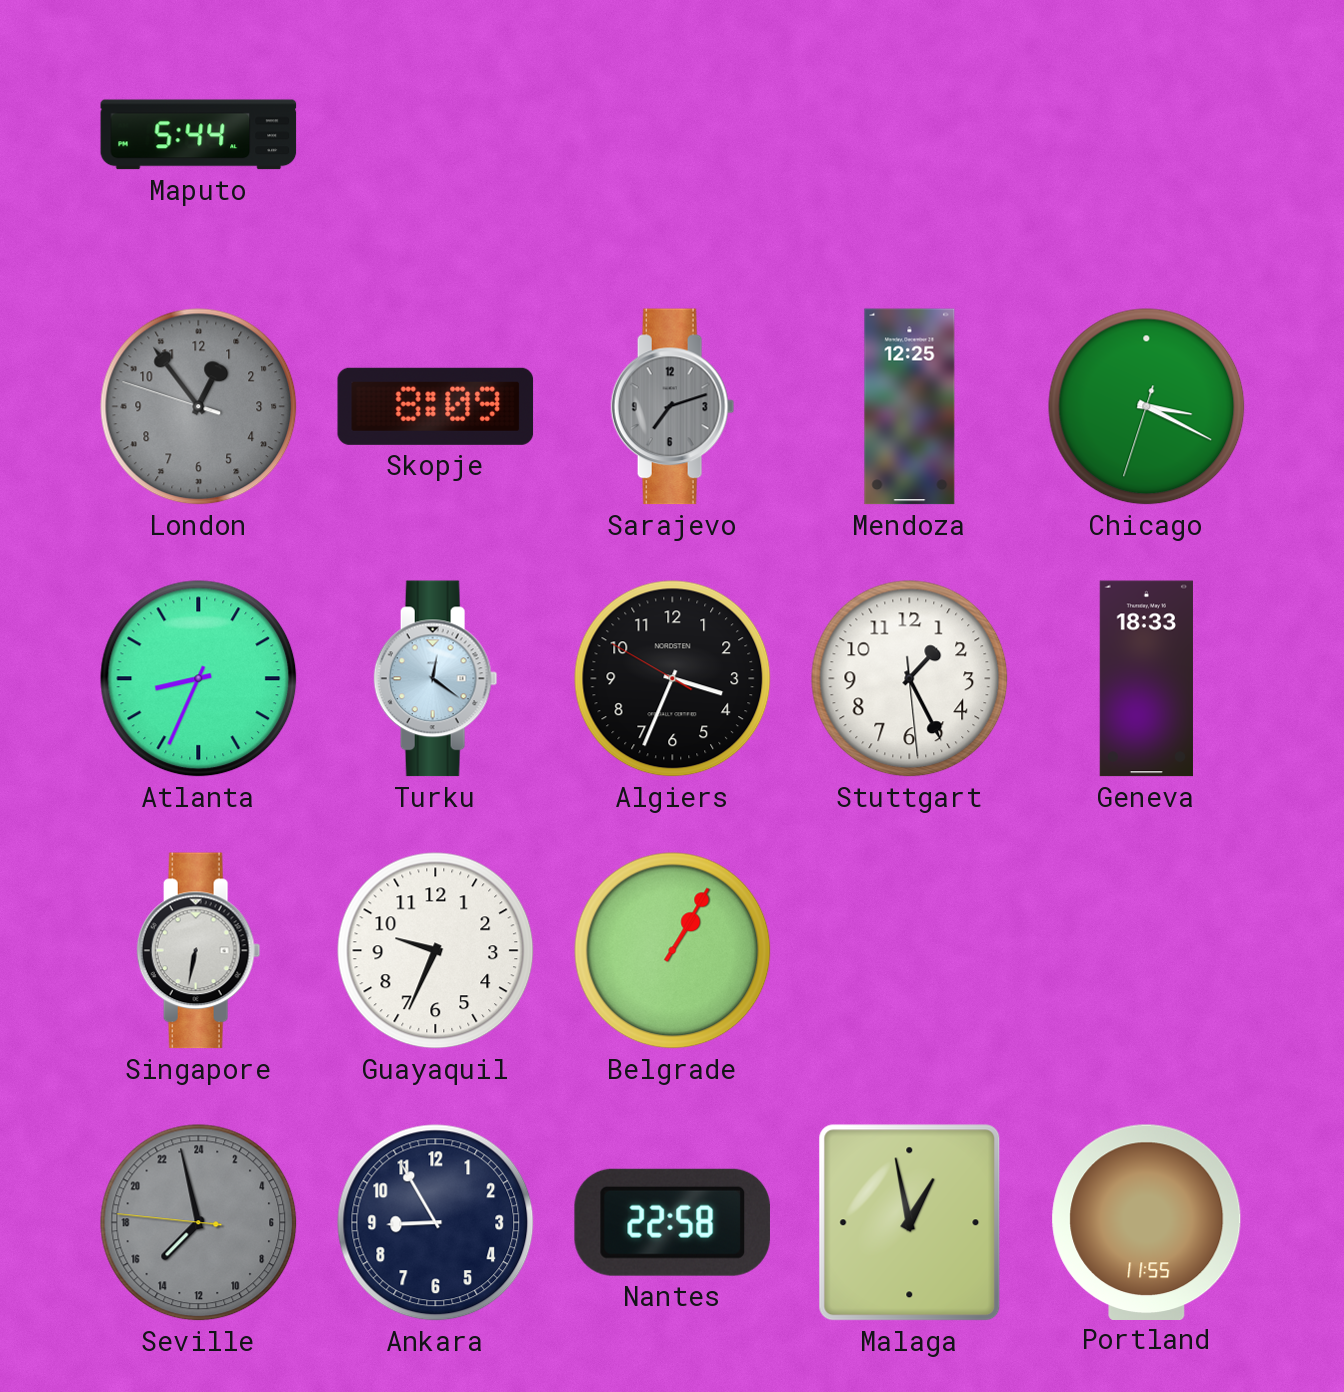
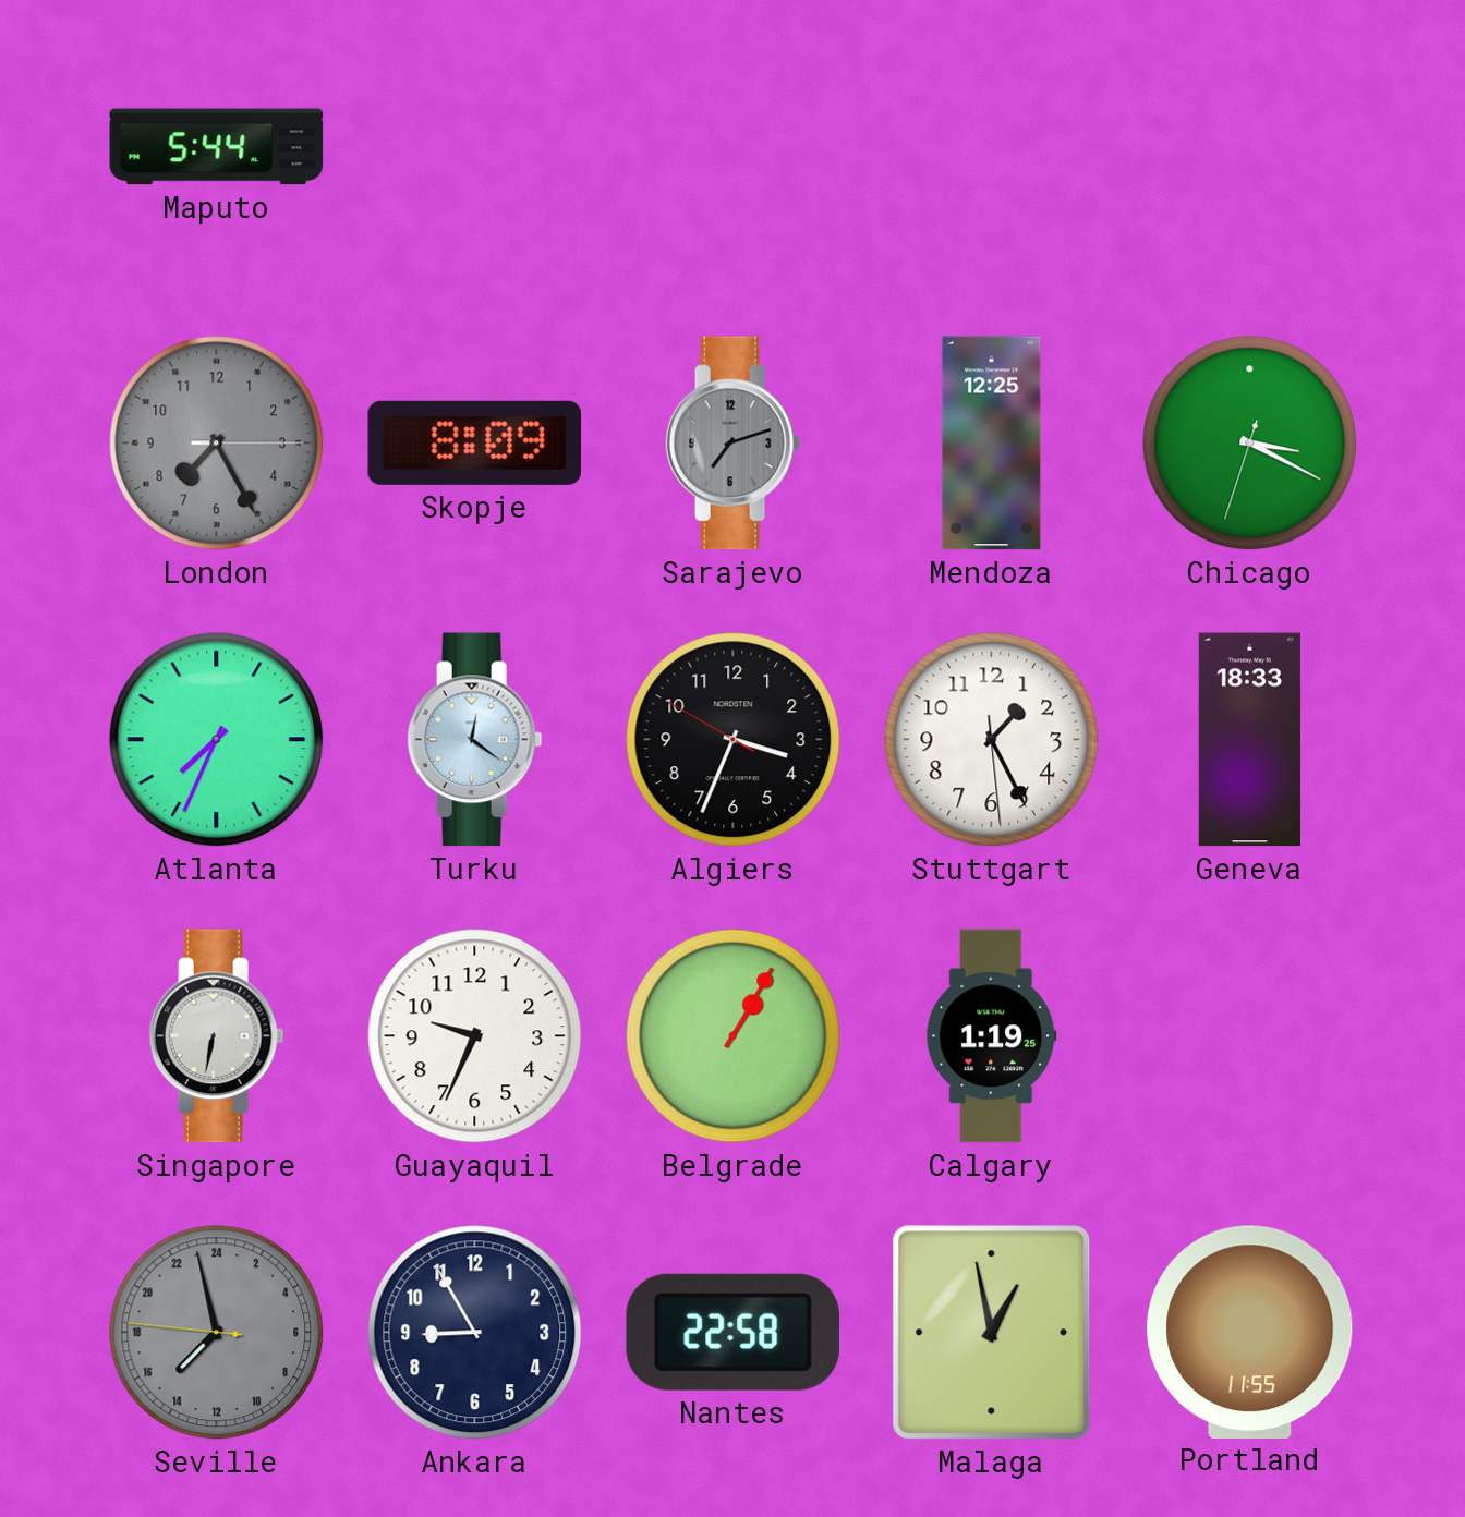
London: 12:53 -> 7:25
Atlanta: 8:34 -> 7:34
Calgary: none -> 1:19
